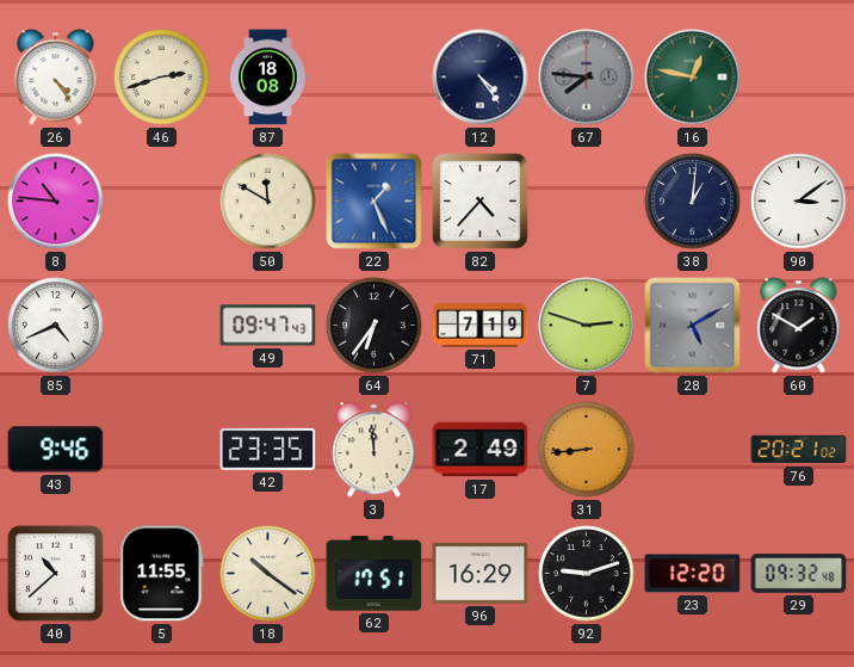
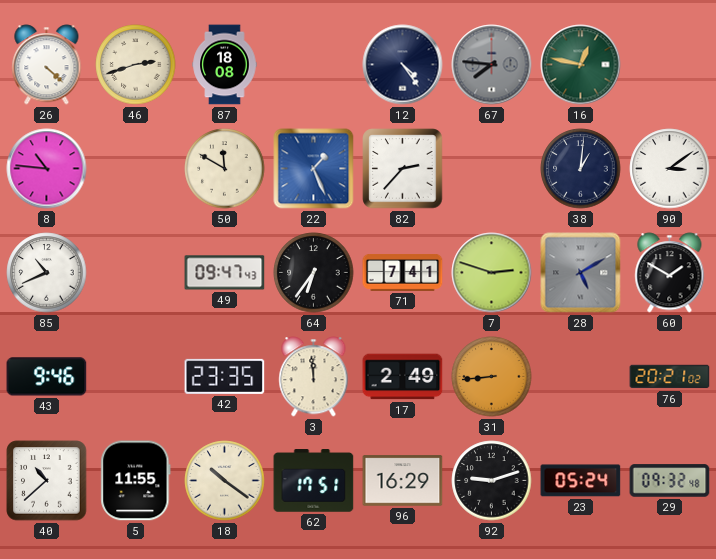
26: 4:24 -> 4:22
82: 4:37 -> 2:37
85: 4:41 -> 10:41
71: 7:19 -> 7:41
23: 12:20 -> 05:24
